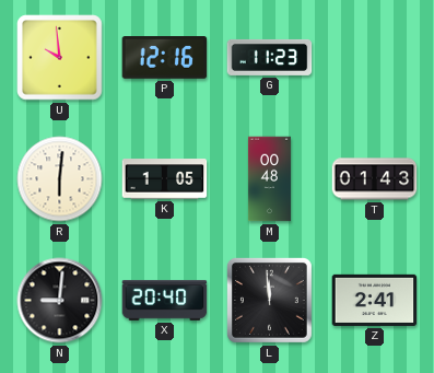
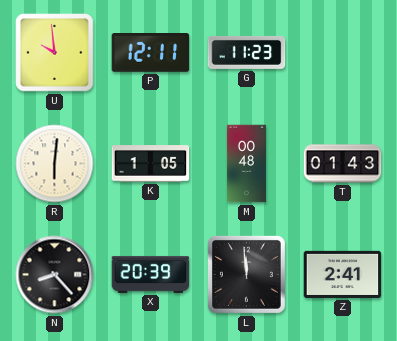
P: 12:16 -> 12:11
N: 9:01 -> 8:23
X: 20:40 -> 20:39
